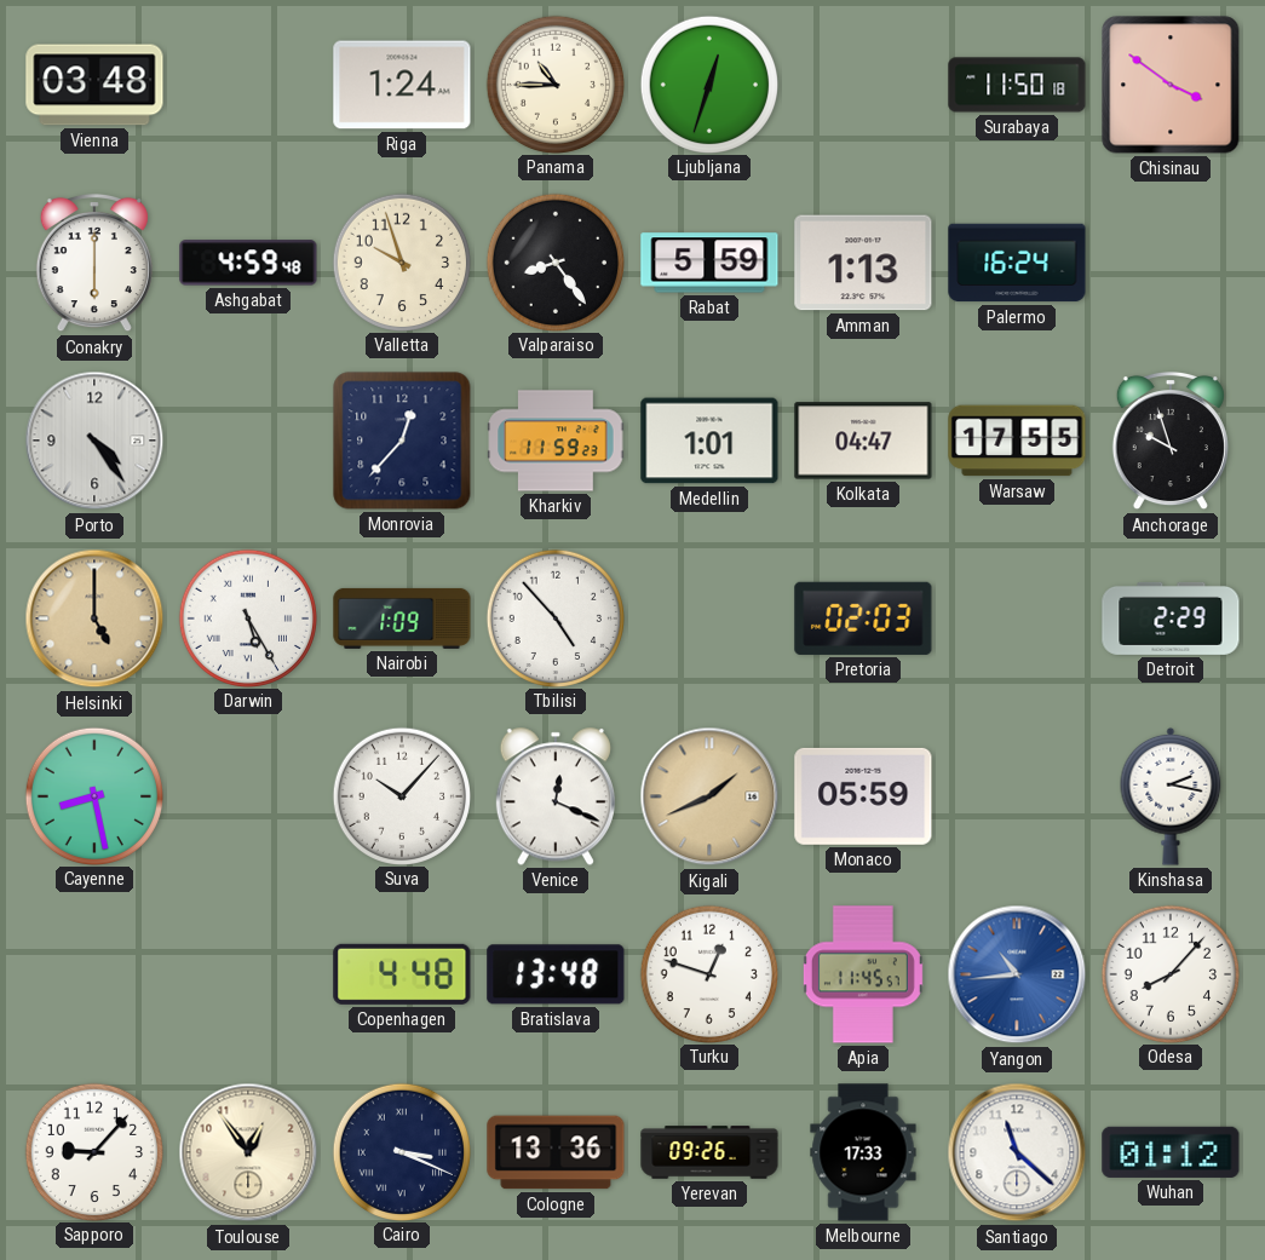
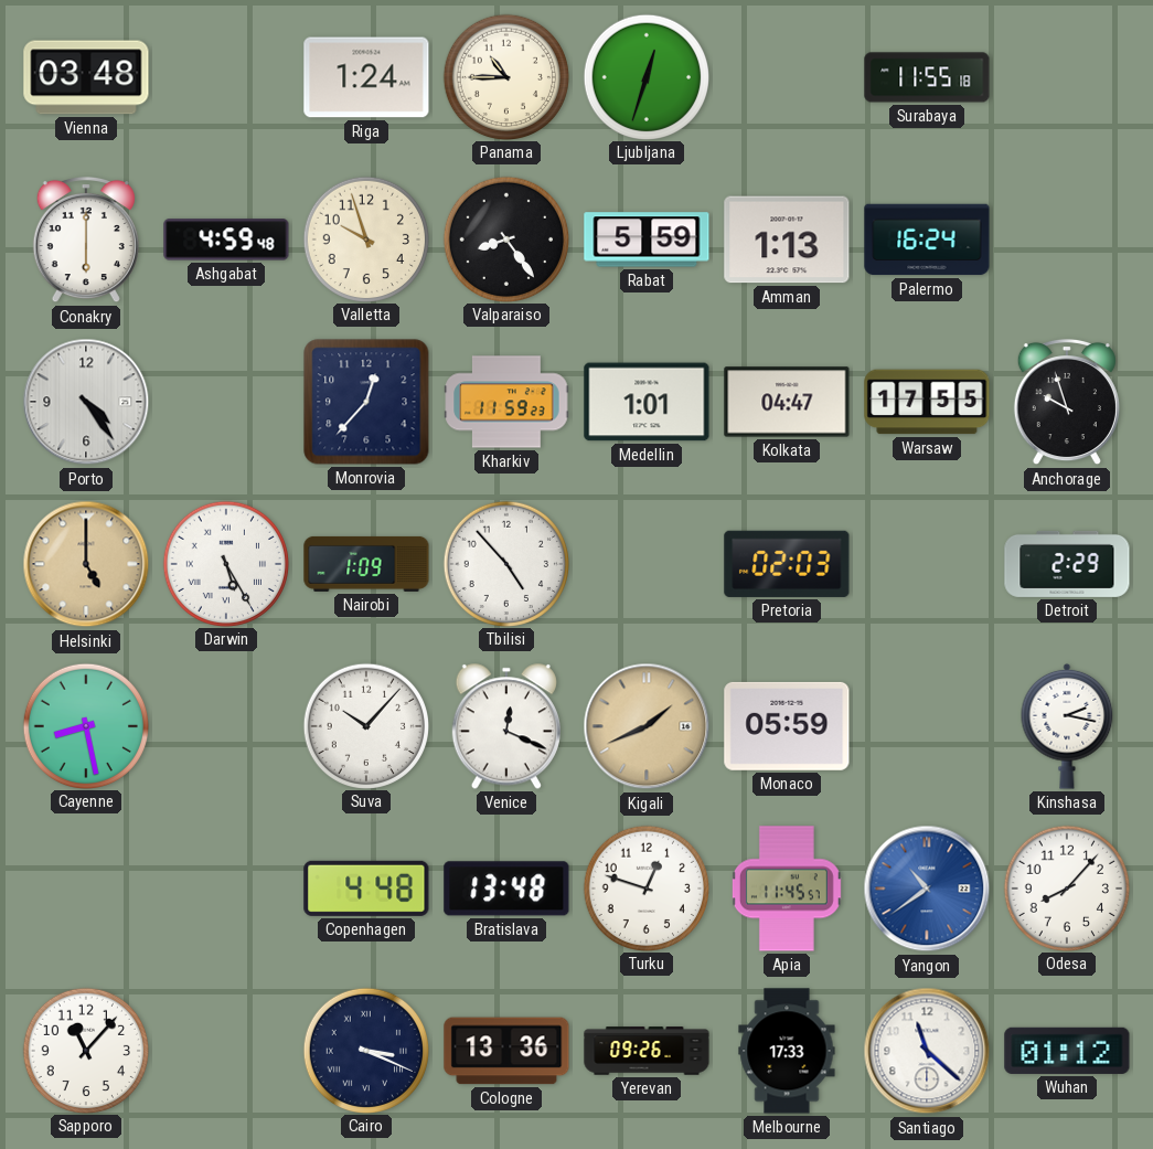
Surabaya: 11:50 -> 11:55
Chisinau: 3:51 -> none
Yangon: 10:44 -> 10:39
Sapporo: 9:07 -> 11:07
Toulouse: 12:54 -> none
